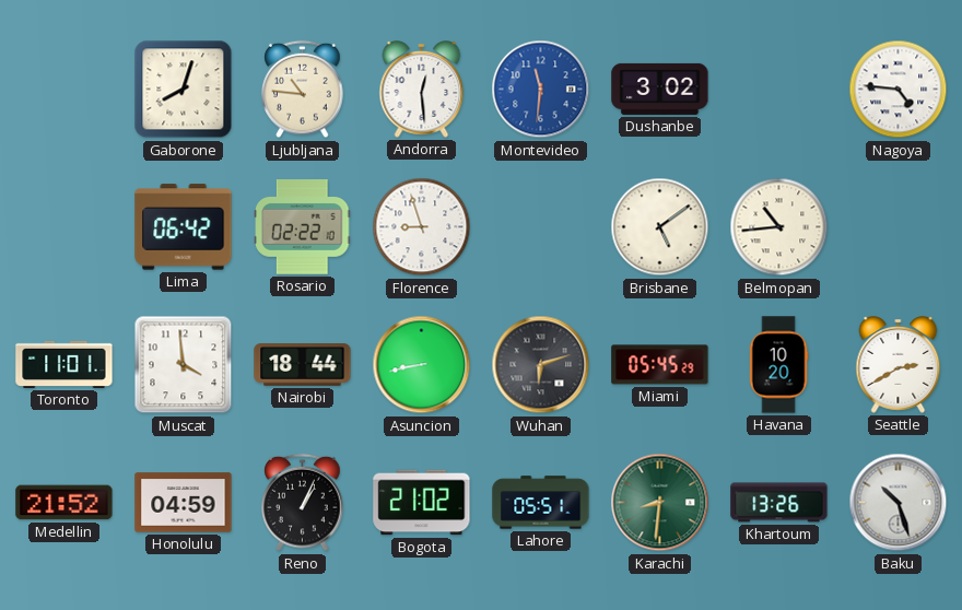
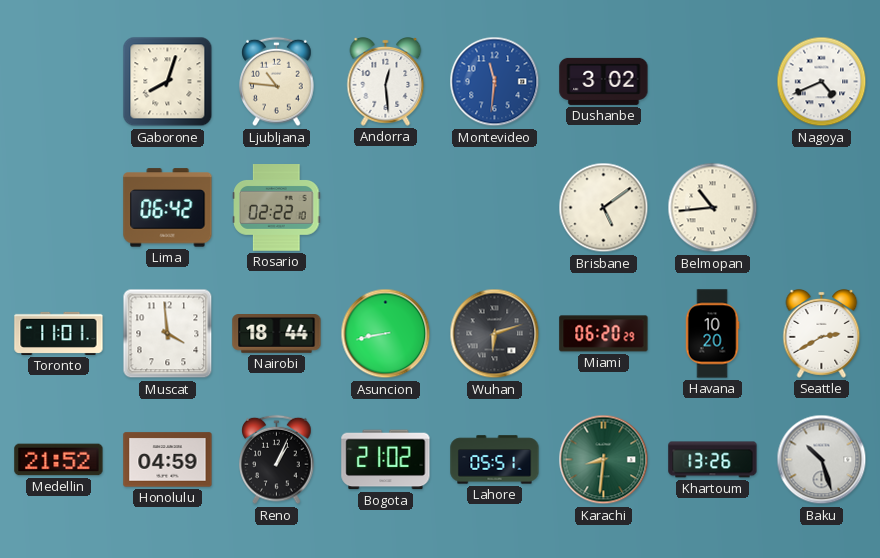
Nagoya: 4:46 -> 4:41
Florence: 8:57 -> none
Miami: 05:45 -> 06:20
